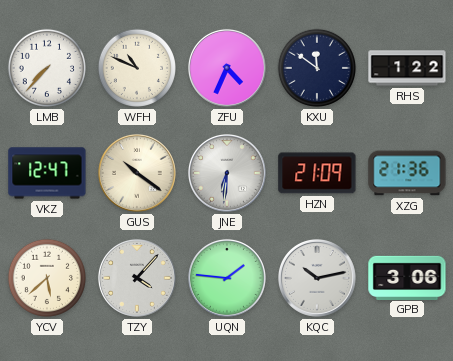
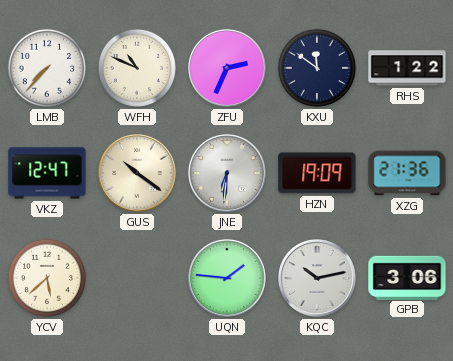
ZFU: 4:34 -> 2:34
HZN: 21:09 -> 19:09
TZY: 4:07 -> none
